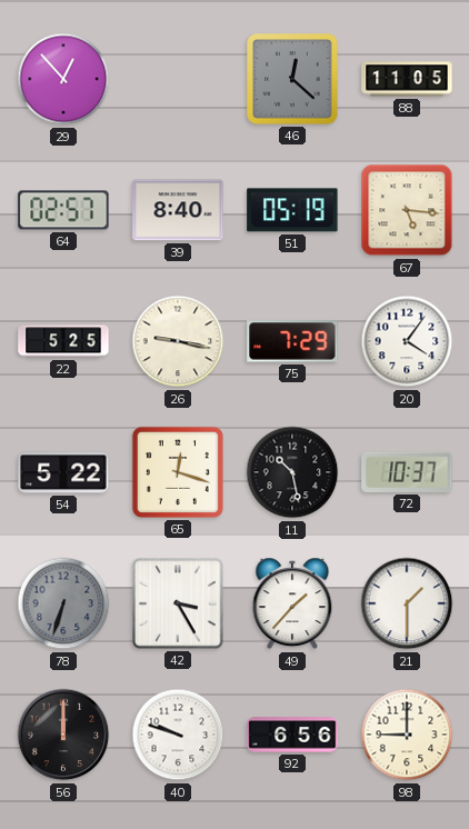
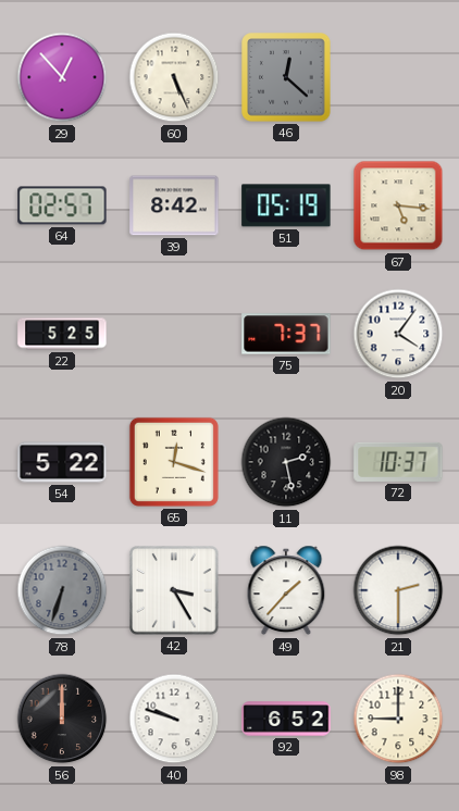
60: none -> 5:26
88: 11:05 -> none
39: 8:40 -> 8:42
26: 9:17 -> none
75: 7:29 -> 7:37
11: 10:28 -> 2:28
21: 1:30 -> 2:30
92: 6:56 -> 6:52
